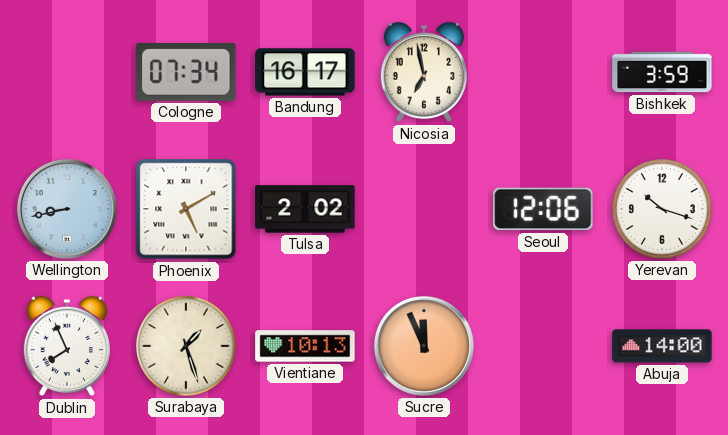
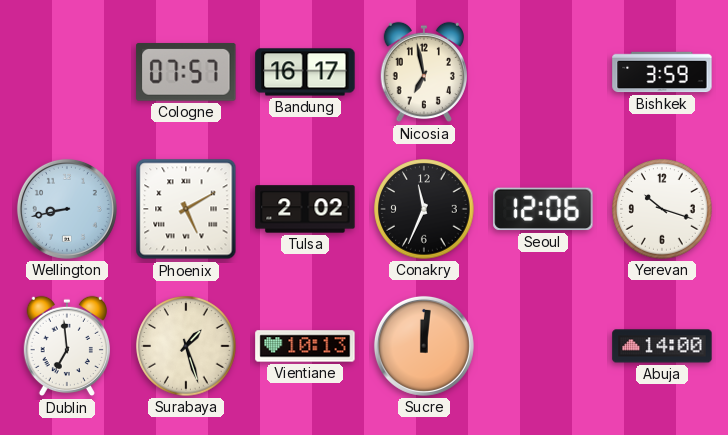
Cologne: 07:34 -> 07:57
Conakry: none -> 11:34
Dublin: 7:56 -> 6:59
Sucre: 11:56 -> 12:01
